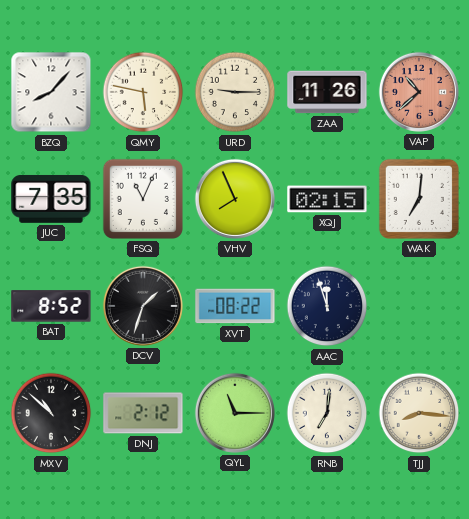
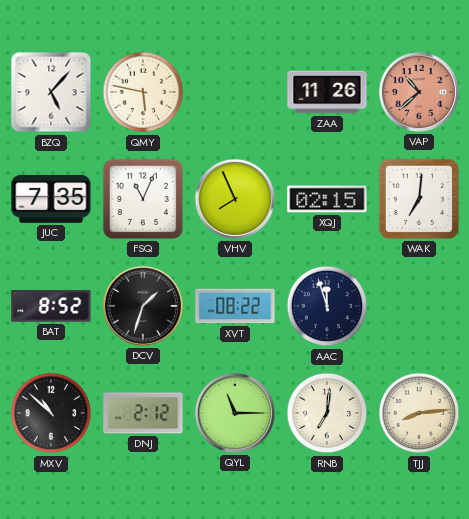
BZQ: 8:07 -> 5:07
URD: 9:15 -> none
TJJ: 8:16 -> 8:14
